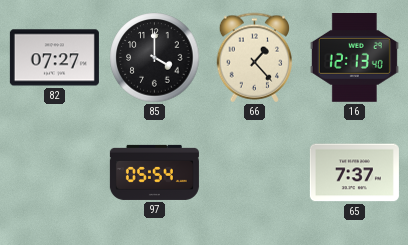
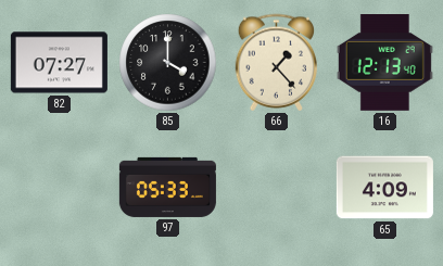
97: 05:54 -> 05:33
65: 7:37 -> 4:09
